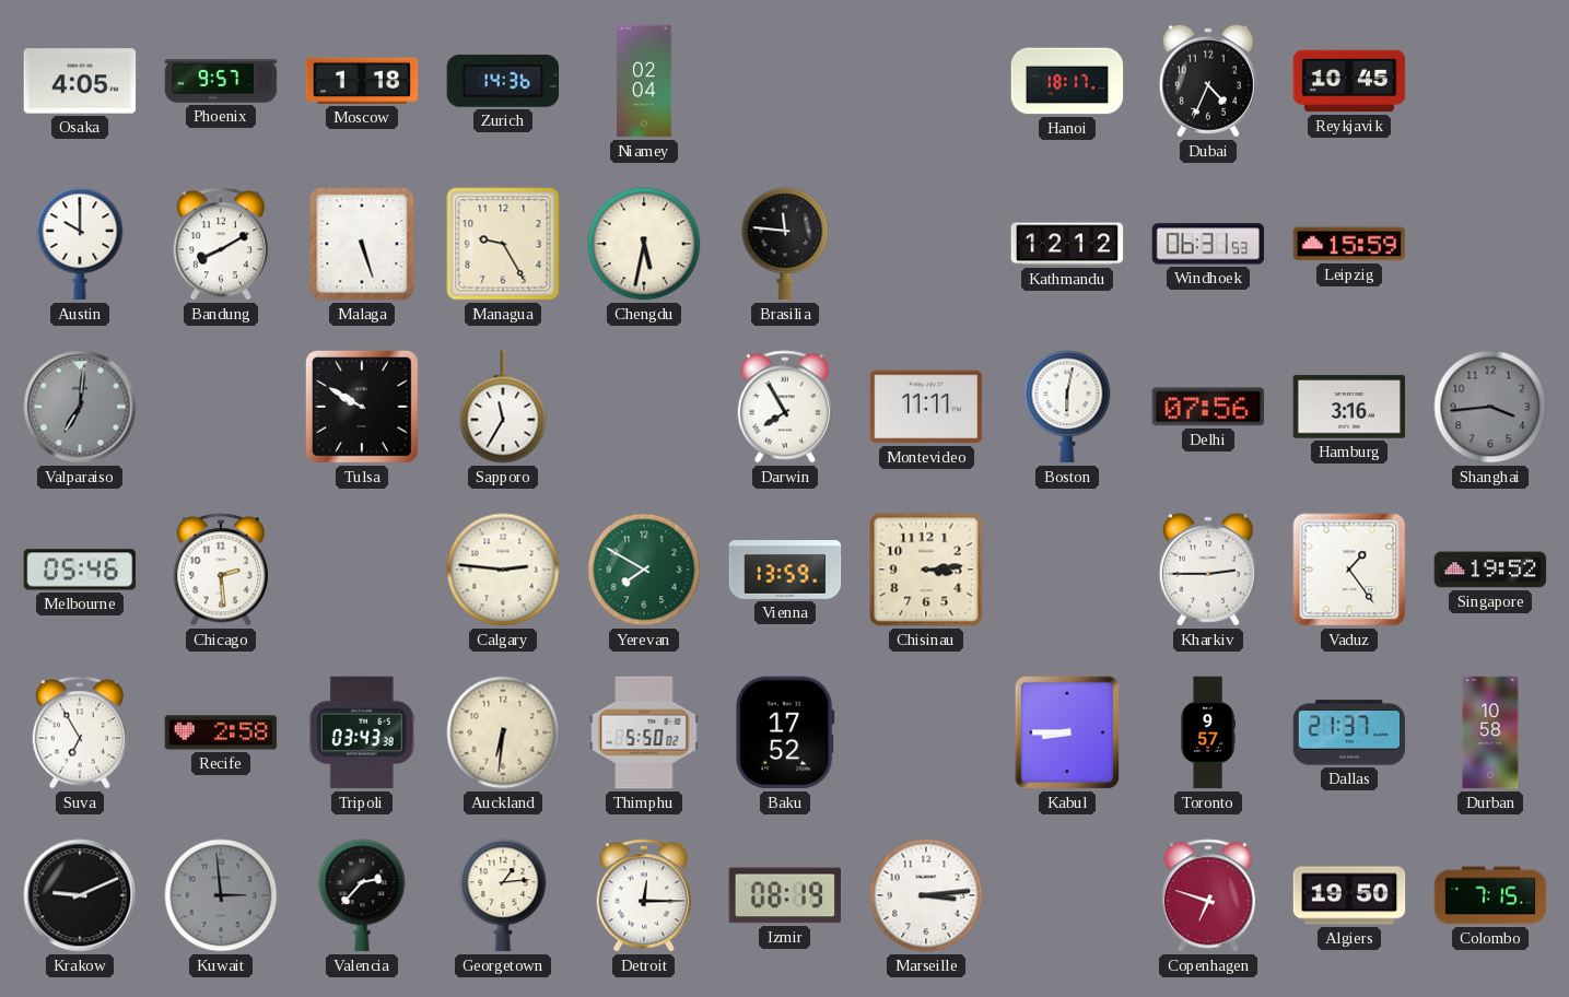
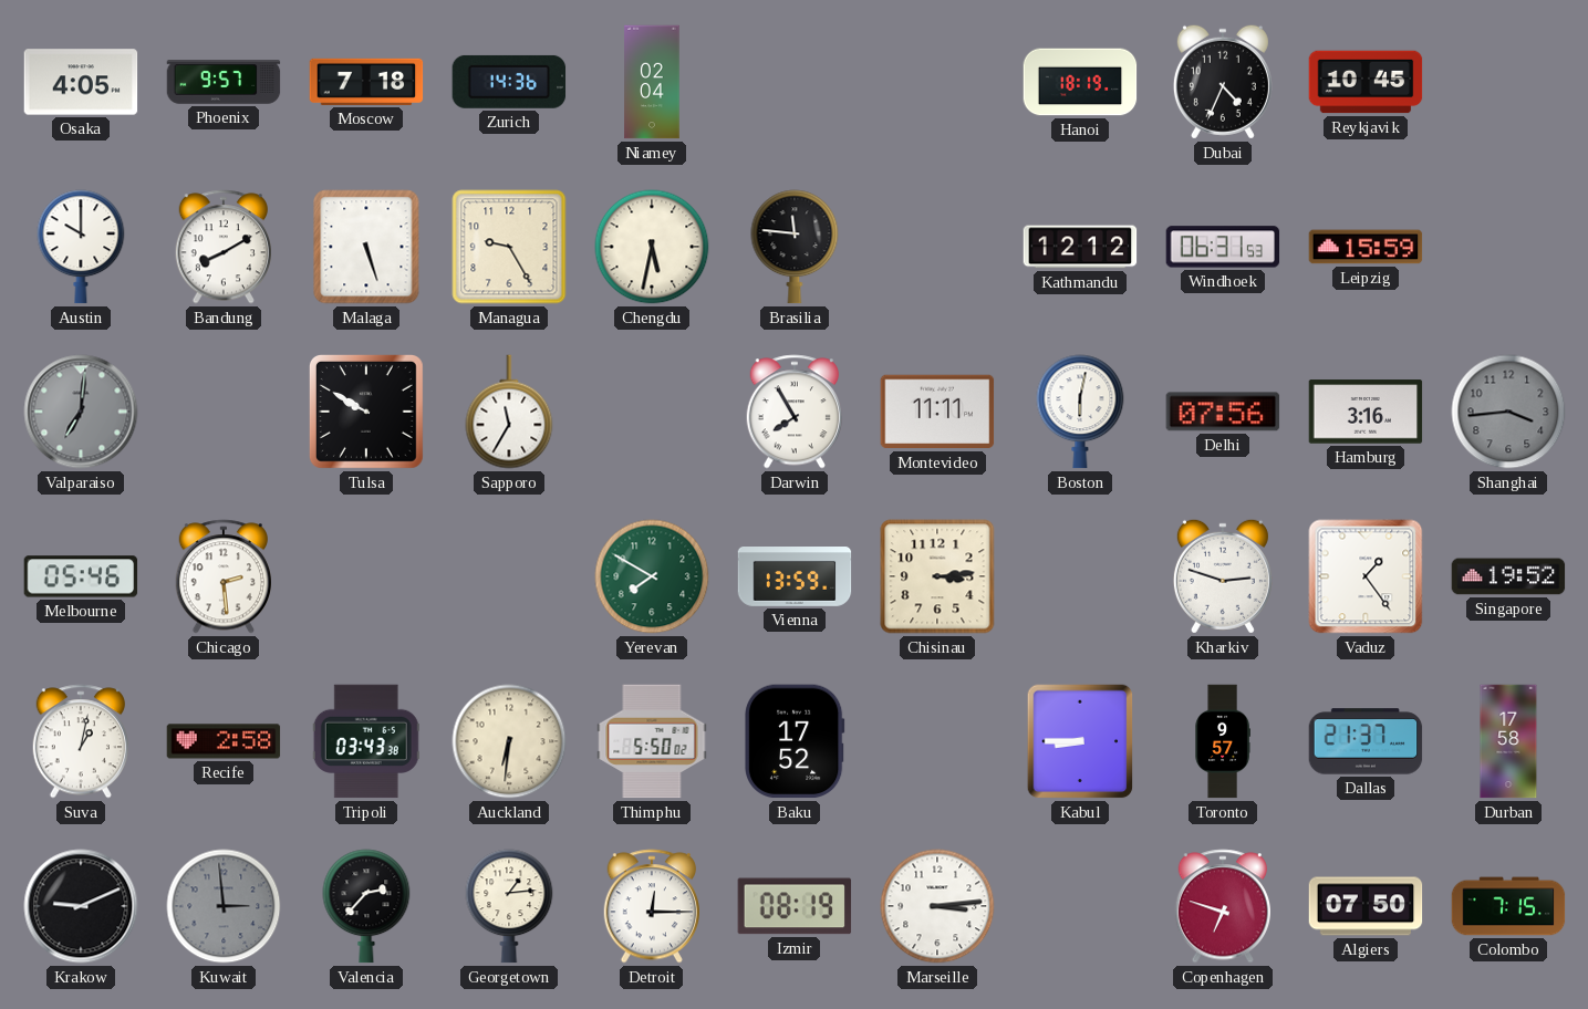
Moscow: 1:18 -> 7:18
Hanoi: 18:17 -> 18:19
Calgary: 2:46 -> none
Kharkiv: 2:45 -> 2:48
Suva: 6:55 -> 1:02
Durban: 10:58 -> 17:58
Algiers: 19:50 -> 07:50
